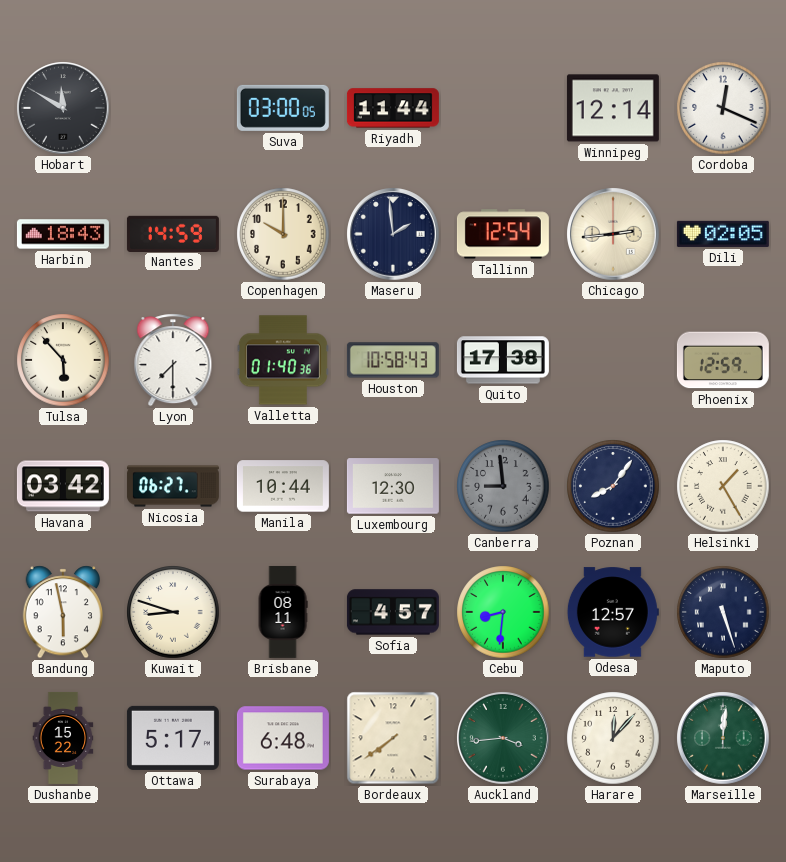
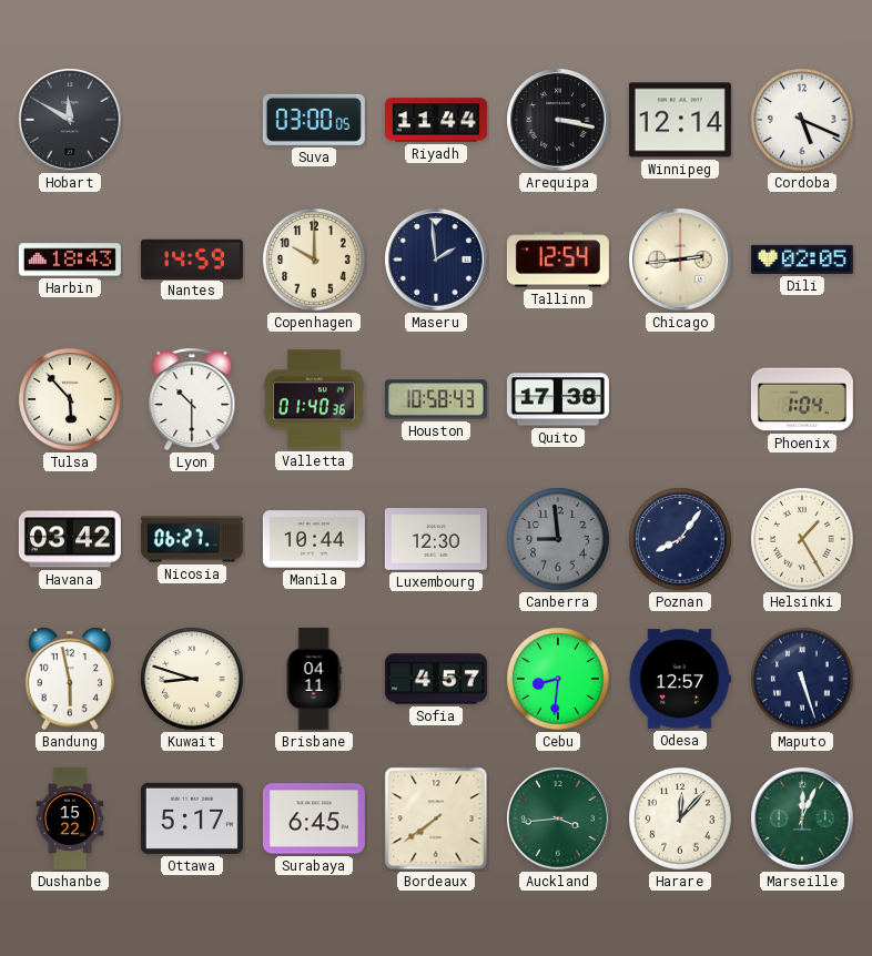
Arequipa: none -> 3:17
Cordoba: 12:19 -> 5:19
Lyon: 7:30 -> 10:30
Phoenix: 12:59 -> 1:04
Brisbane: 08:11 -> 04:11
Surabaya: 6:48 -> 6:45
Marseille: 12:01 -> 12:04
